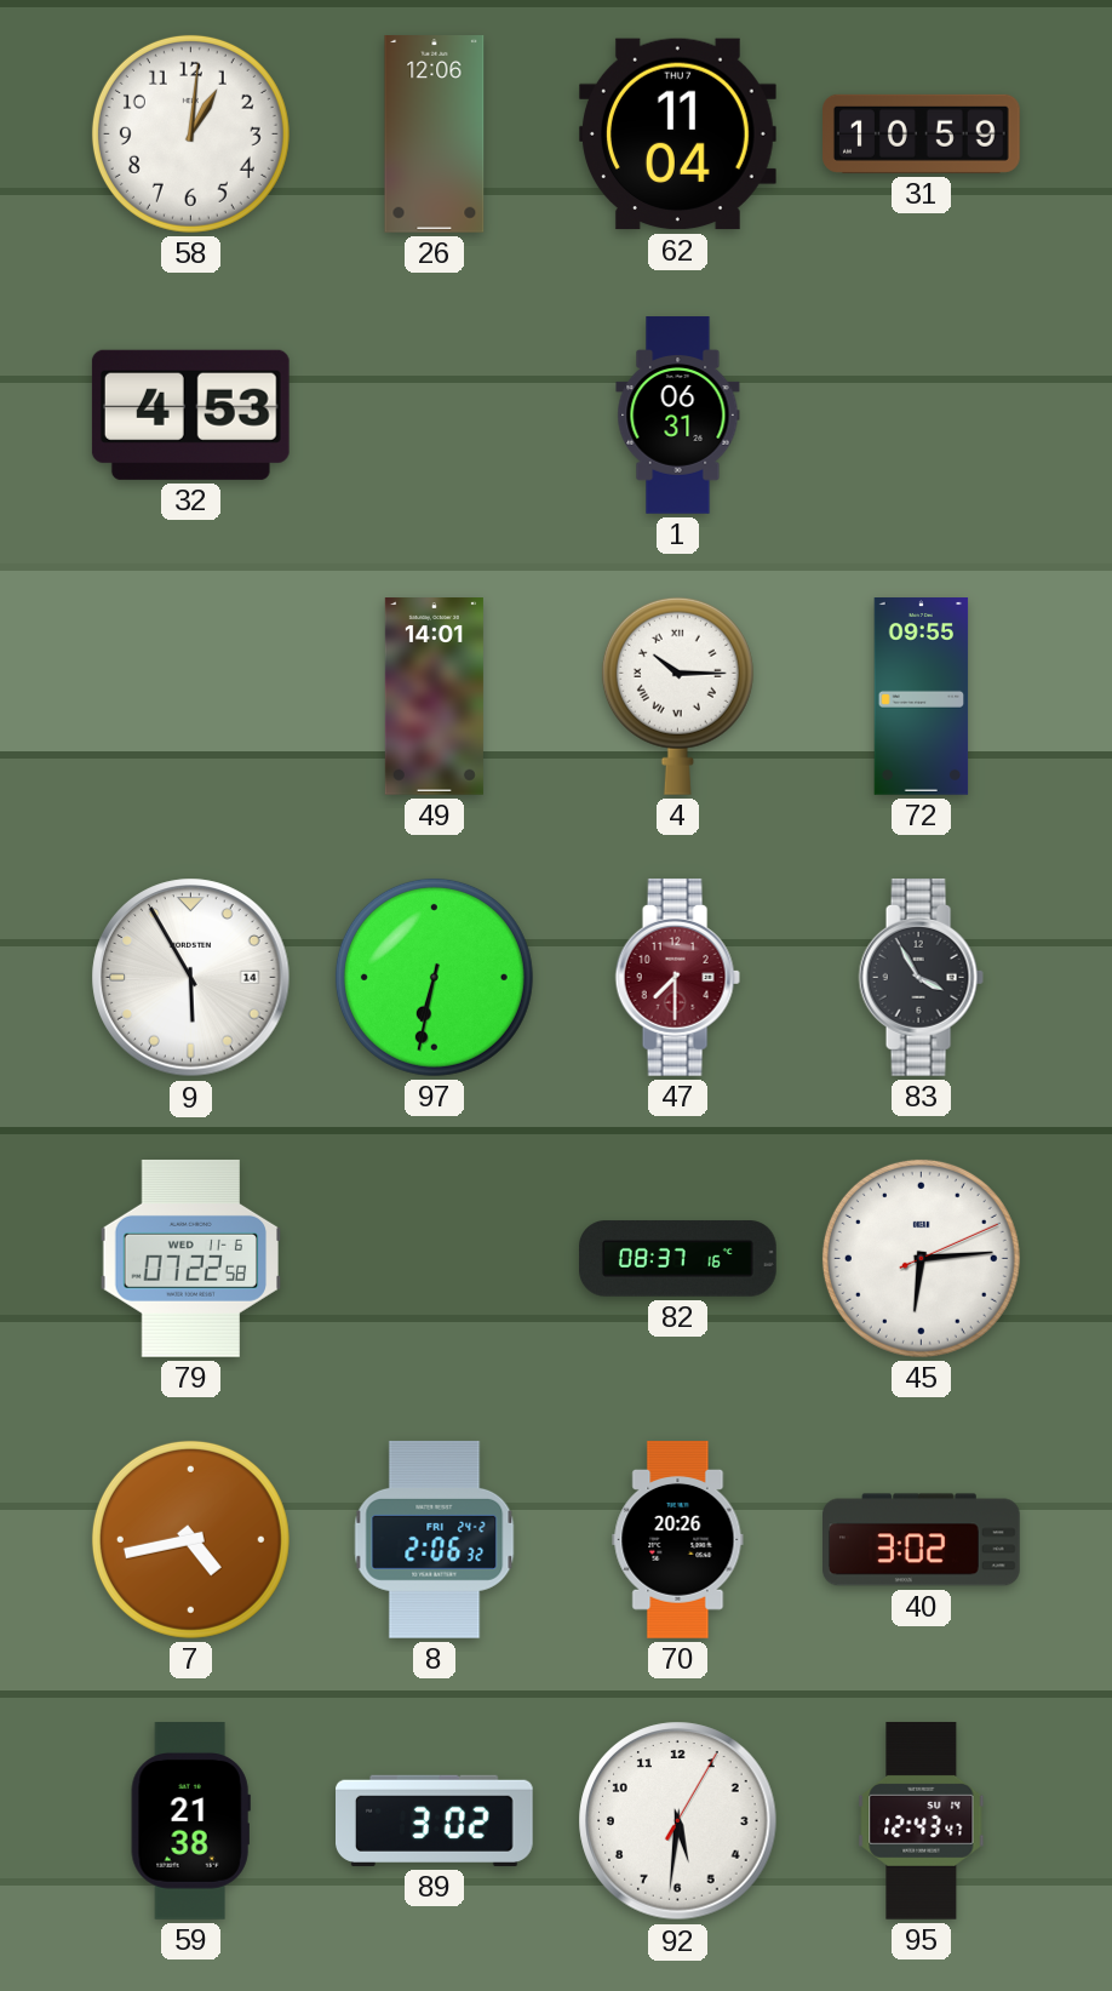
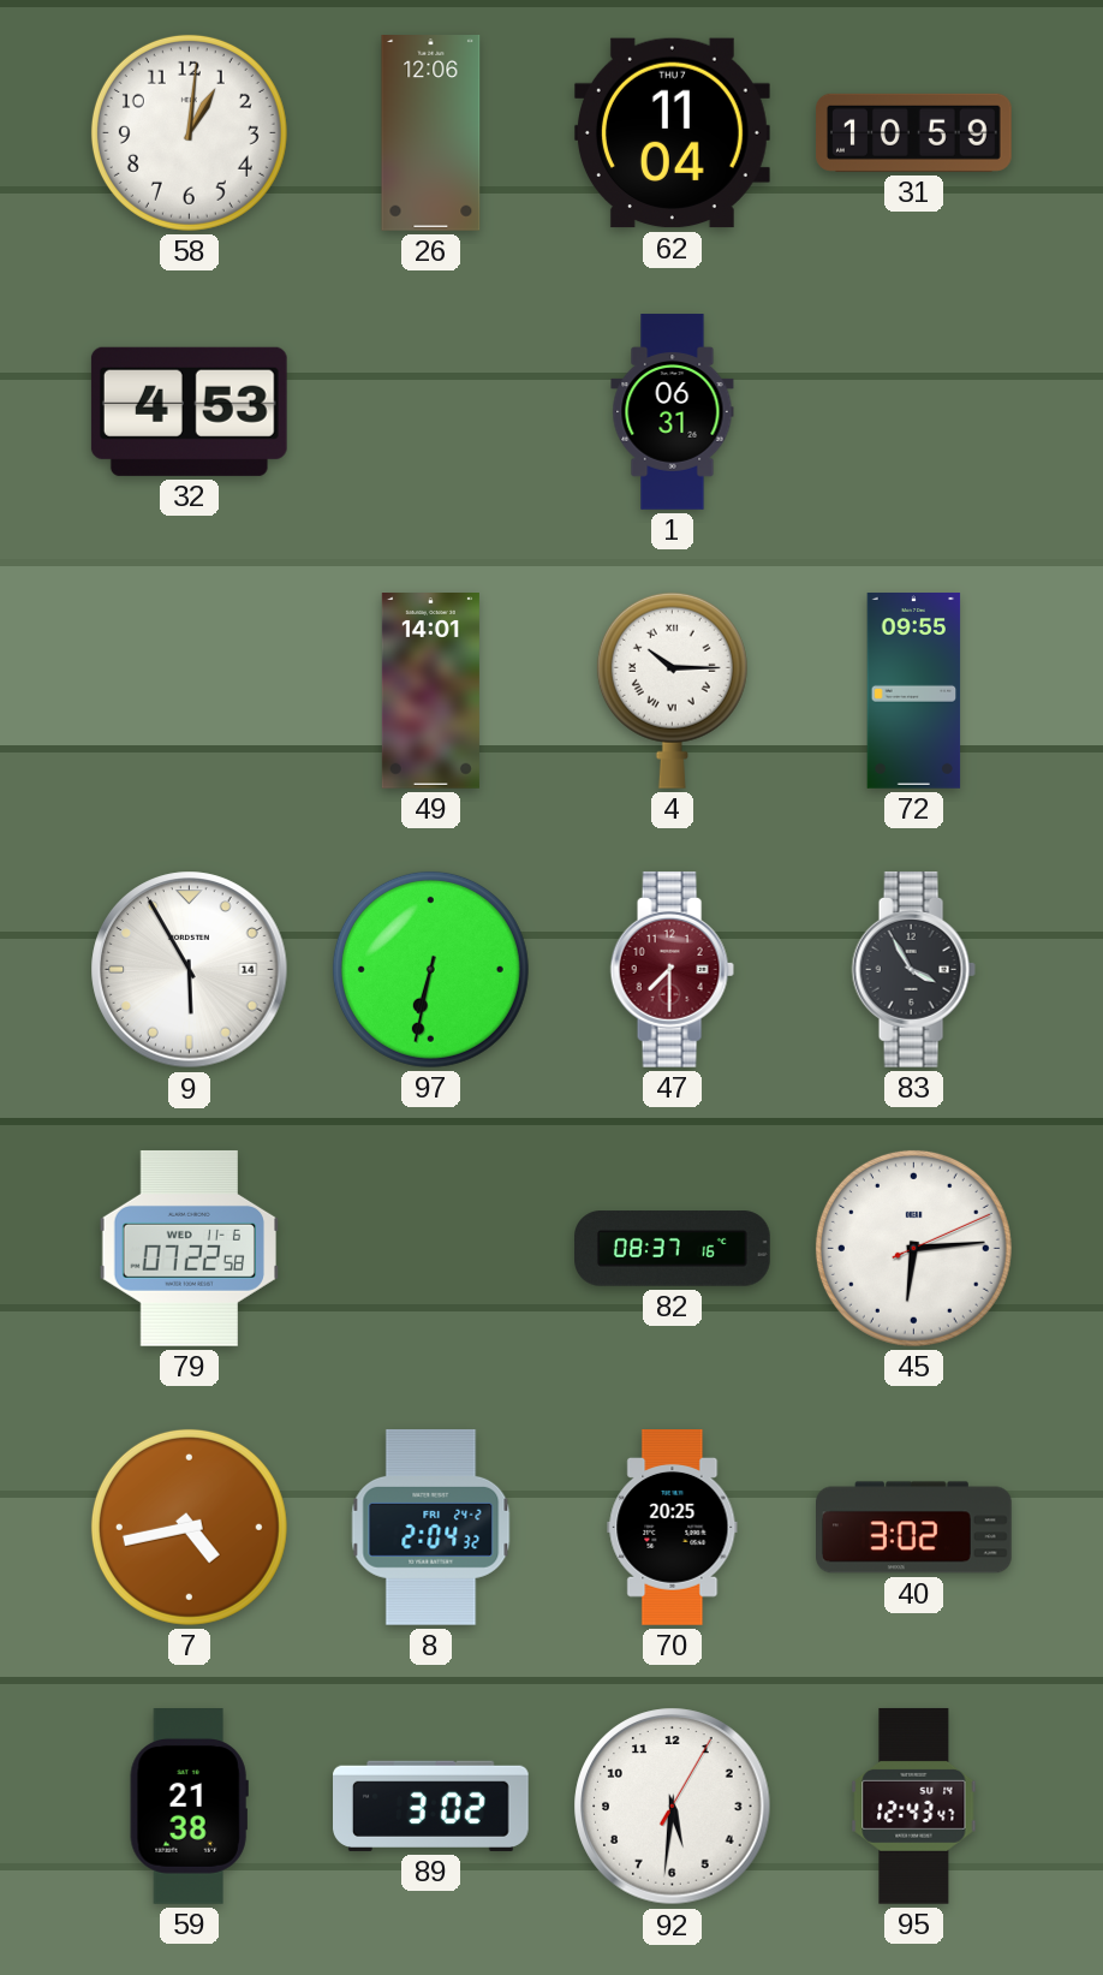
8: 2:06 -> 2:04
70: 20:26 -> 20:25
